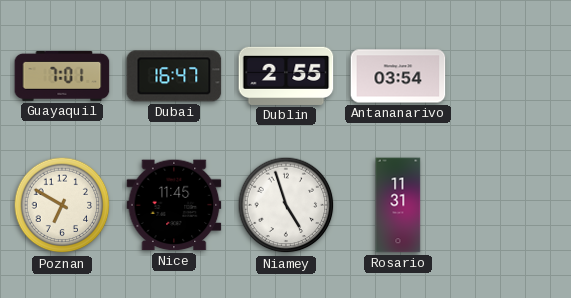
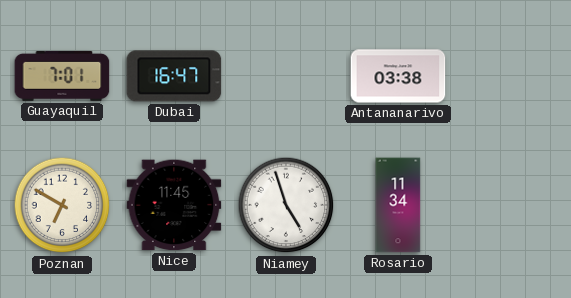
Dublin: 2:55 -> none
Antananarivo: 03:54 -> 03:38
Rosario: 11:31 -> 11:34
